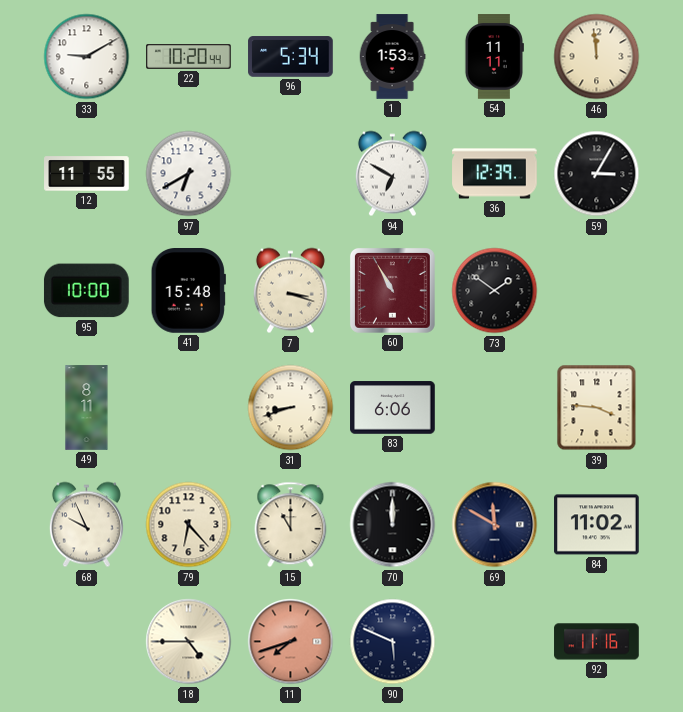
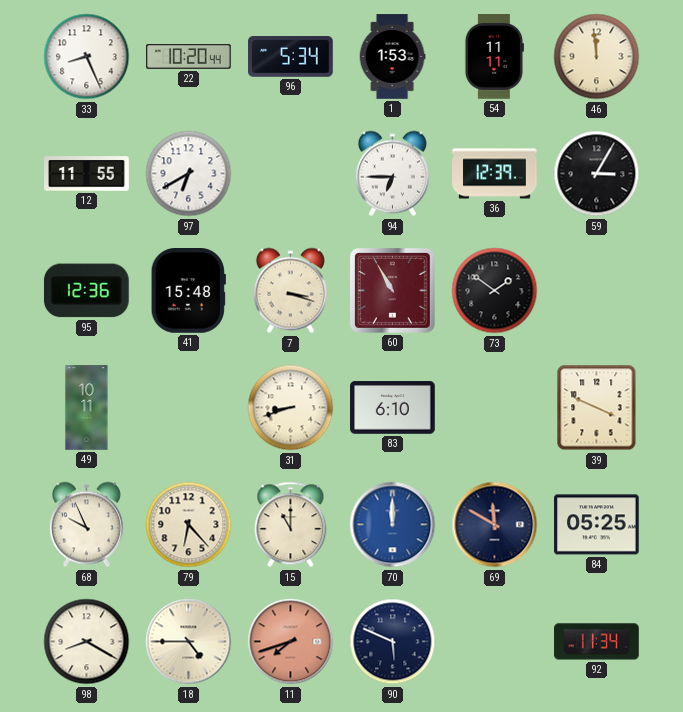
33: 9:10 -> 8:26
94: 6:50 -> 6:45
95: 10:00 -> 12:36
49: 8:11 -> 10:11
83: 6:06 -> 6:10
39: 3:46 -> 3:49
70 dial: black -> blue
84: 11:02 -> 05:25
98: none -> 8:20
92: 11:16 -> 11:34
